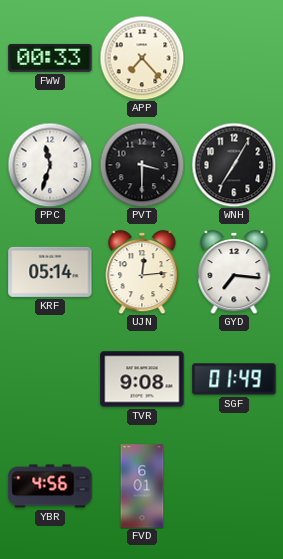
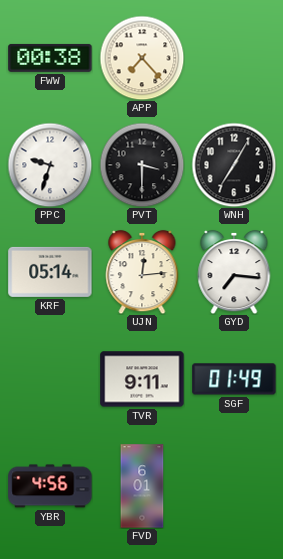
FWW: 00:33 -> 00:38
PPC: 11:33 -> 9:33
TVR: 9:08 -> 9:11
